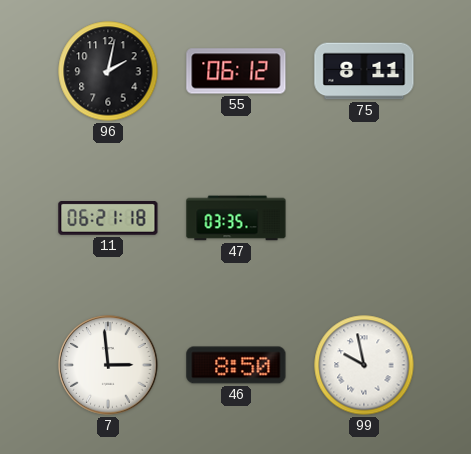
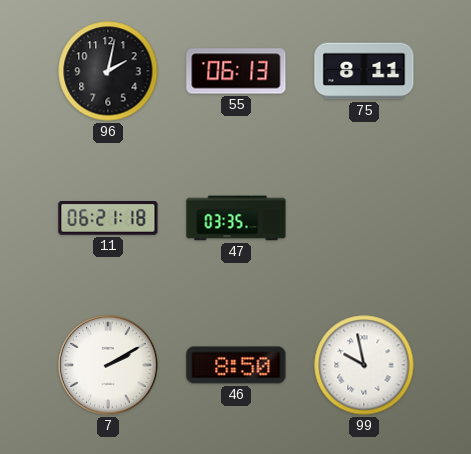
55: 06:12 -> 06:13
7: 2:59 -> 2:10
